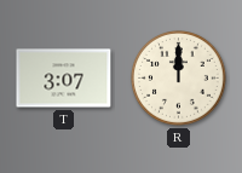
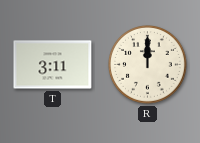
T: 3:07 -> 3:11
